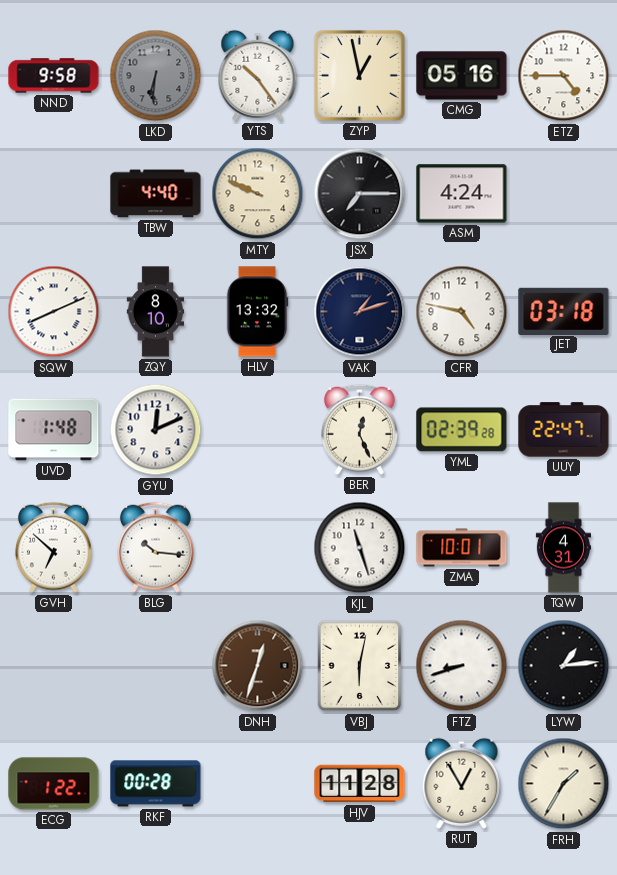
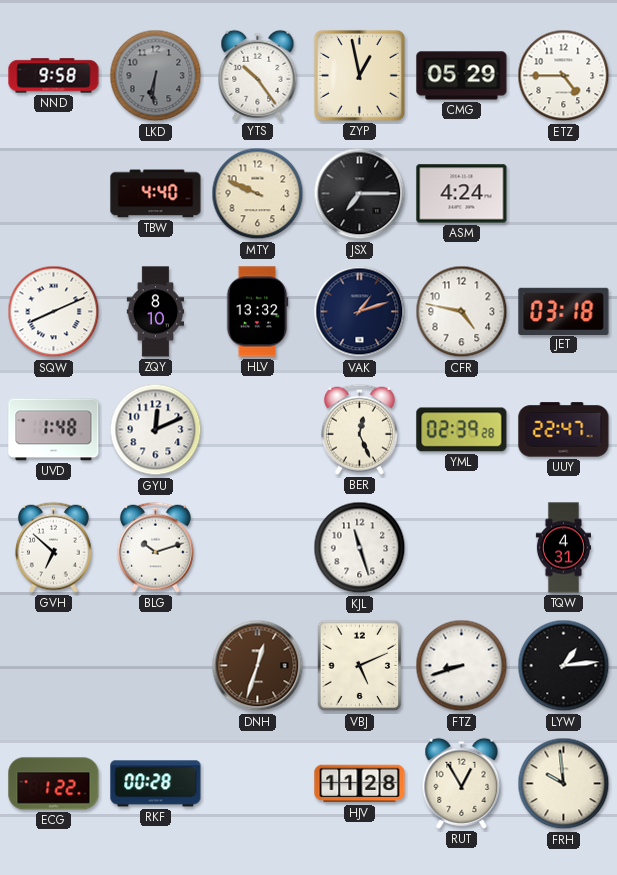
CMG: 05:16 -> 05:29
BLG: 10:16 -> 10:12
ZMA: 10:01 -> none
VBJ: 6:02 -> 5:11
FRH: 1:35 -> 9:59
